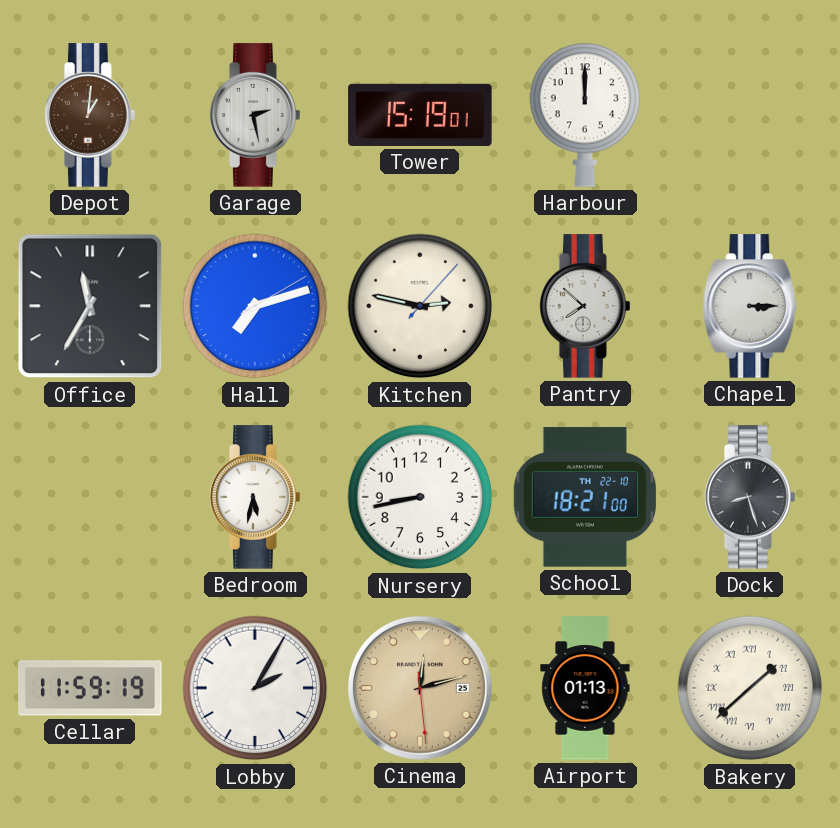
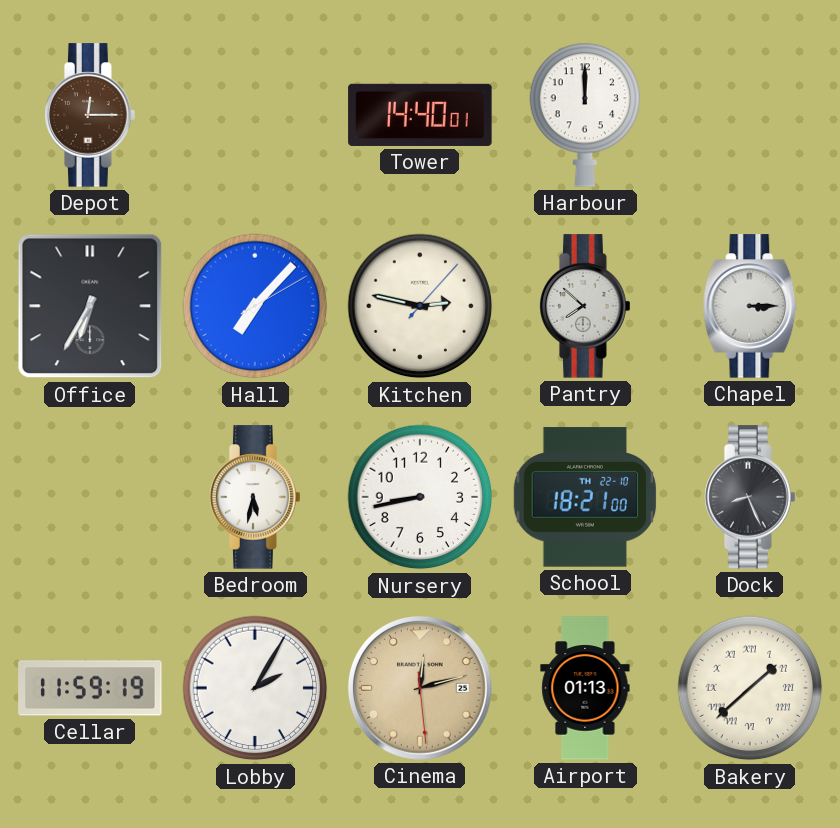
Depot: 1:01 -> 12:15
Garage: 2:28 -> none
Tower: 15:19 -> 14:40
Office: 11:35 -> 6:35
Hall: 7:12 -> 7:07
Dock: 8:27 -> 8:26
